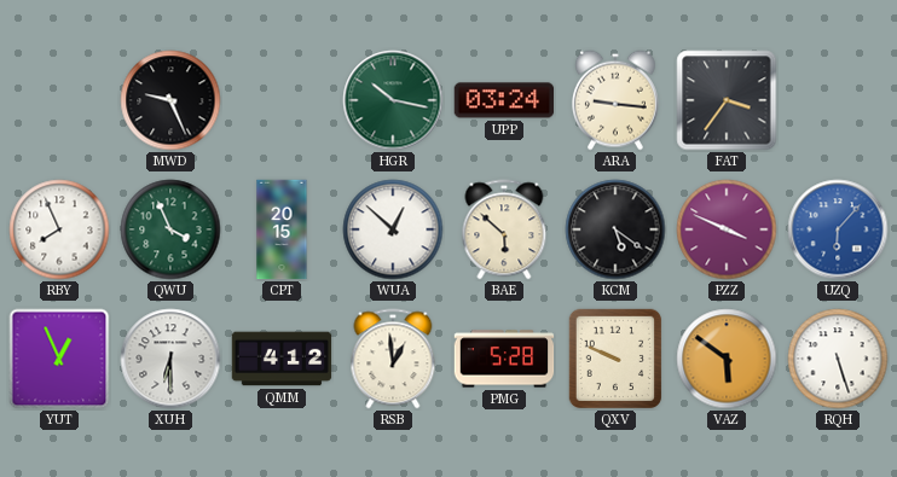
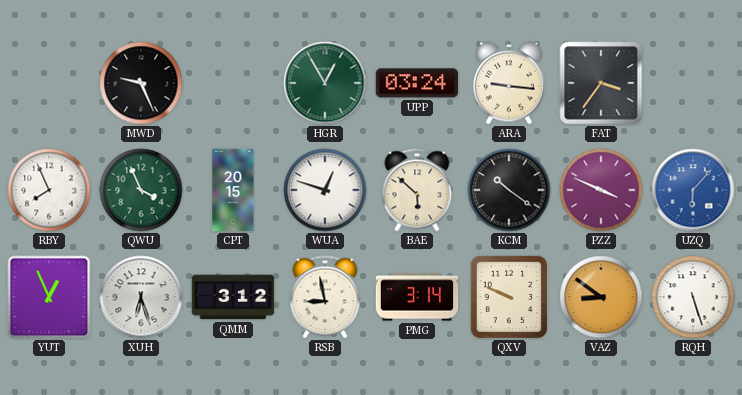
HGR: 10:17 -> 12:55
WUA: 12:52 -> 12:48
KCM: 5:21 -> 10:21
XUH: 6:30 -> 6:27
QMM: 4:12 -> 3:12
RSB: 12:59 -> 8:58
PMG: 5:28 -> 3:14
VAZ: 5:51 -> 8:51
